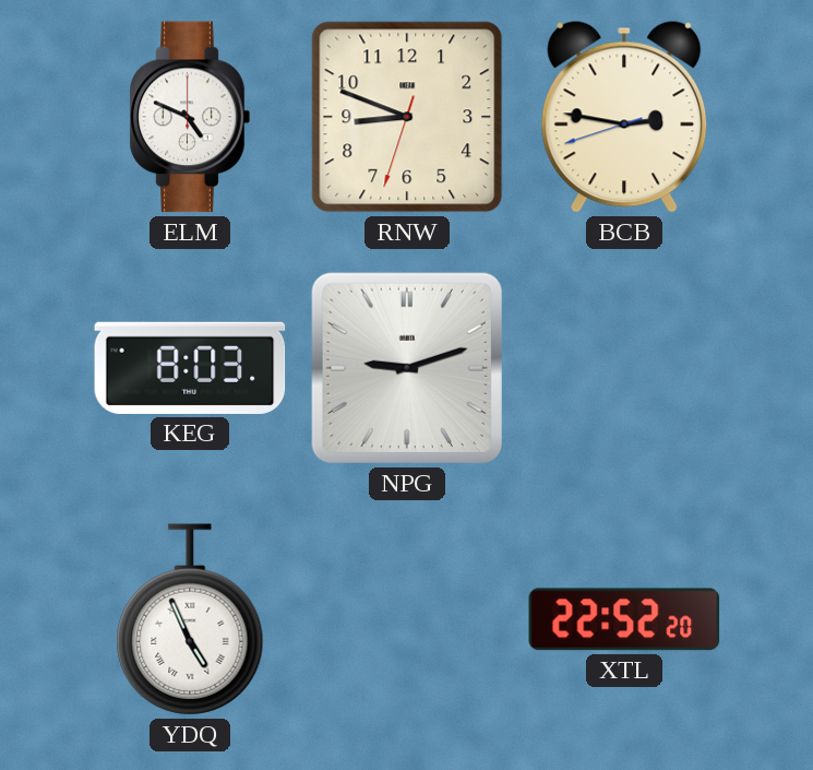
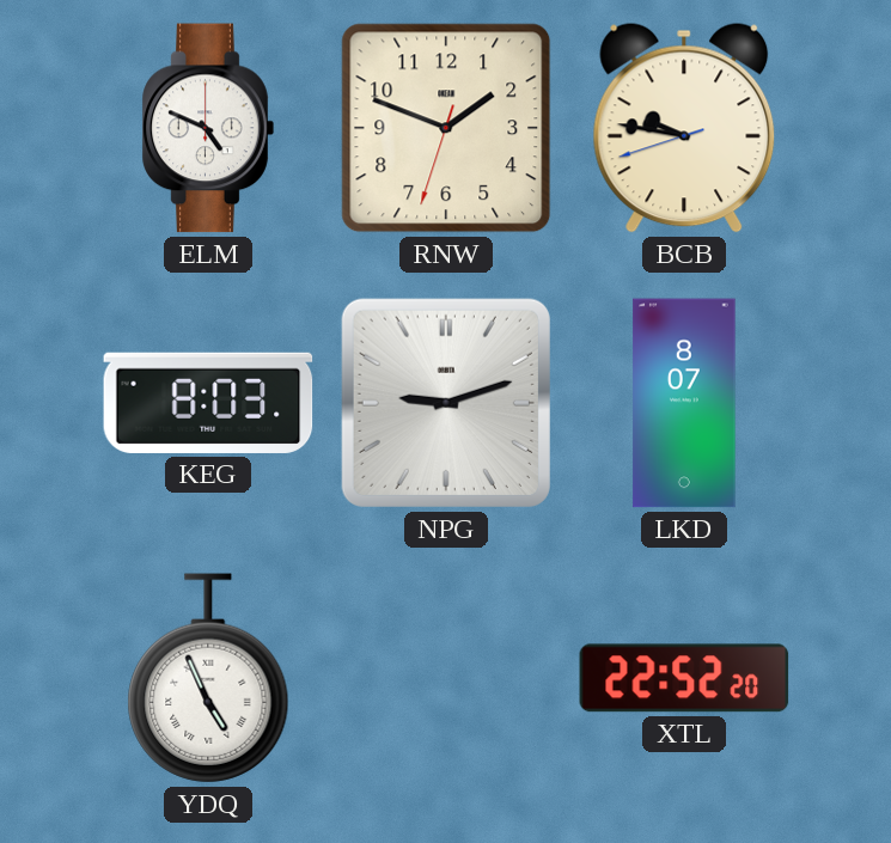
RNW: 8:48 -> 1:48
BCB: 2:46 -> 9:46
LKD: none -> 8:07
